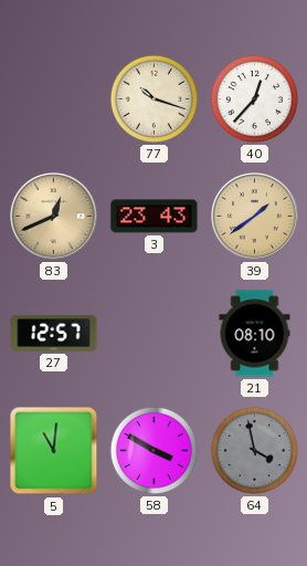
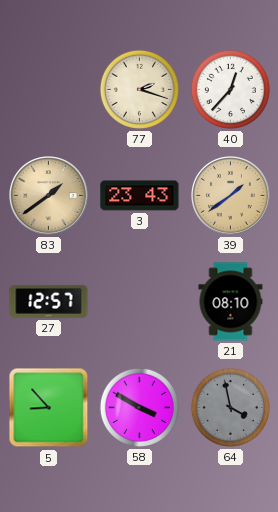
77: 10:18 -> 2:18
83: 12:41 -> 1:39
5: 11:01 -> 8:53
